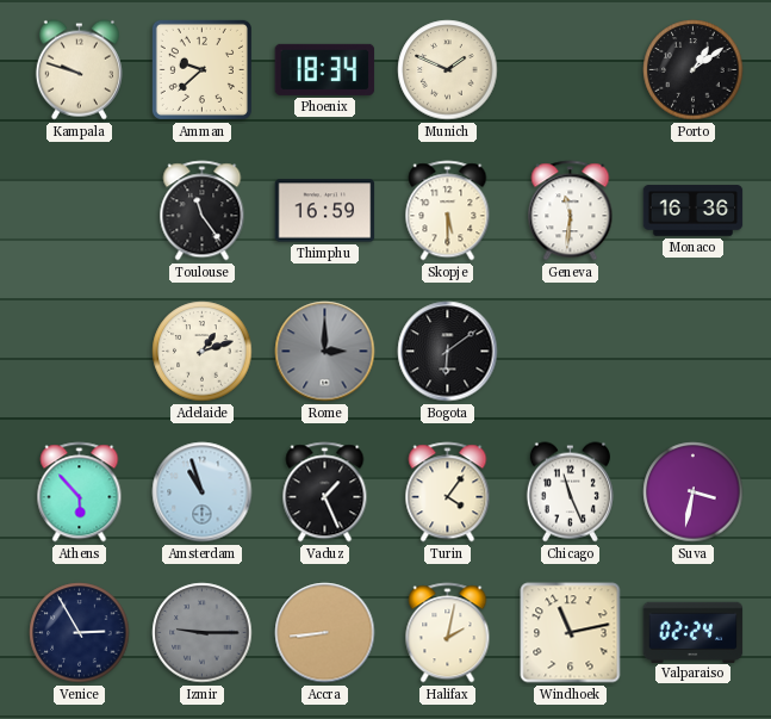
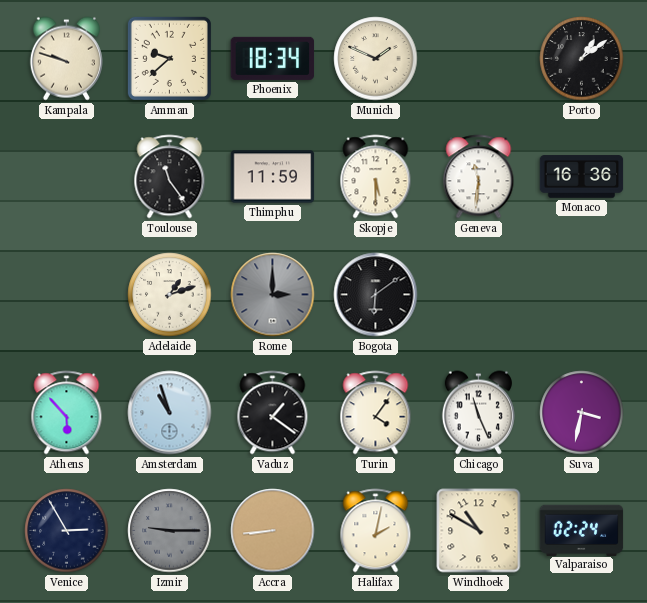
Thimphu: 16:59 -> 11:59
Vaduz: 1:26 -> 1:21
Windhoek: 11:13 -> 10:50
